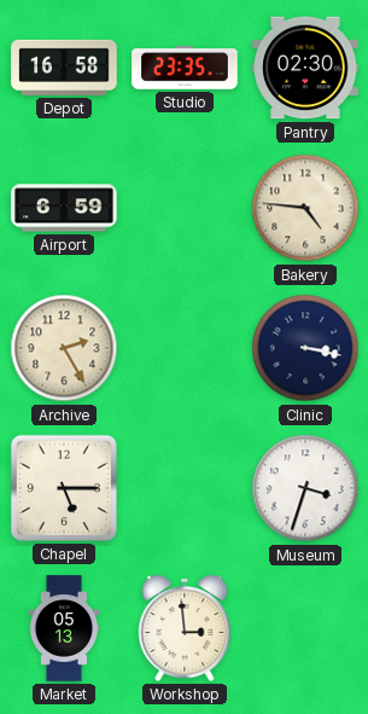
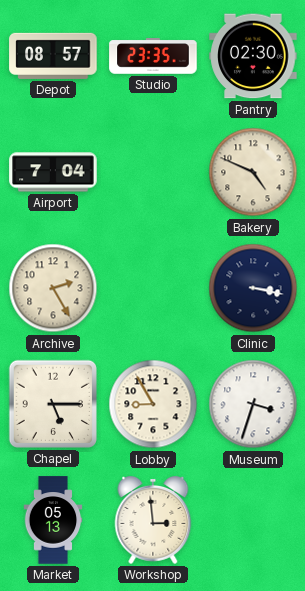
Depot: 16:58 -> 08:57
Airport: 6:59 -> 7:04
Bakery: 4:46 -> 4:49
Lobby: none -> 8:55
